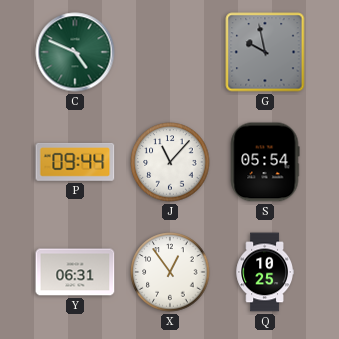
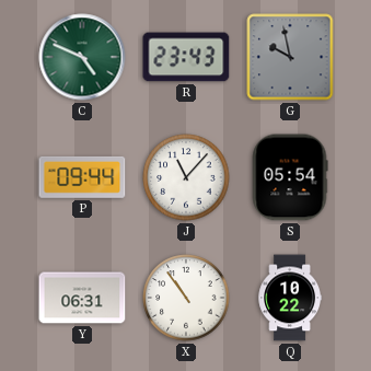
R: none -> 23:43
X: 12:54 -> 10:54
Q: 10:25 -> 10:22
